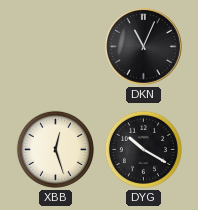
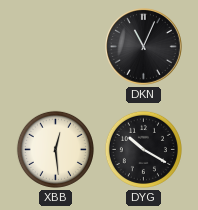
XBB: 12:27 -> 12:29
